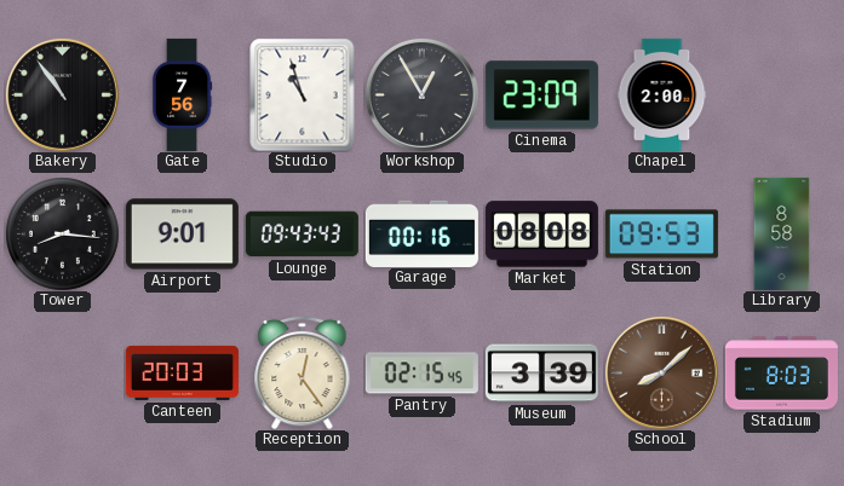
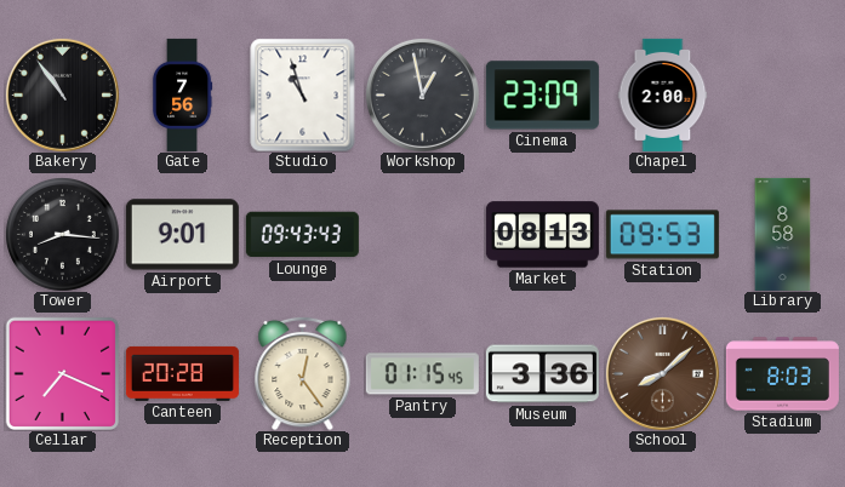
Workshop: 12:55 -> 12:58
Garage: 00:16 -> none
Market: 08:08 -> 08:13
Cellar: none -> 7:19
Canteen: 20:03 -> 20:28
Pantry: 02:15 -> 01:15
Museum: 3:39 -> 3:36
